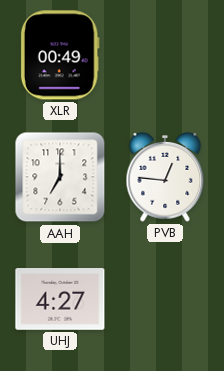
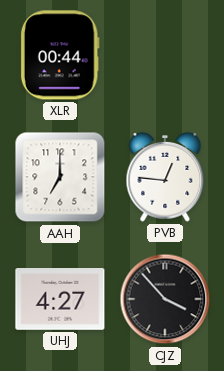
XLR: 00:49 -> 00:44
CJZ: none -> 3:53
